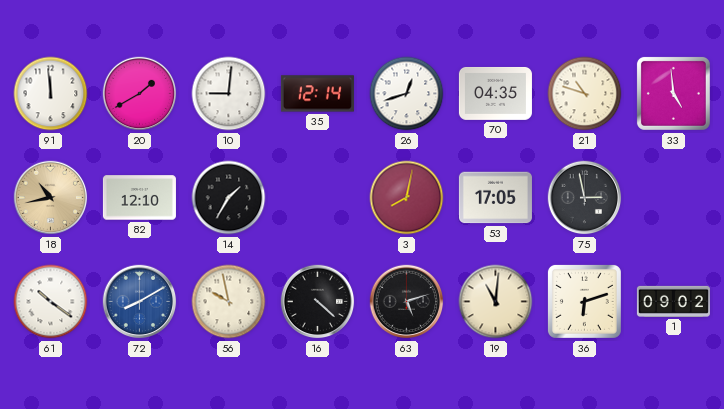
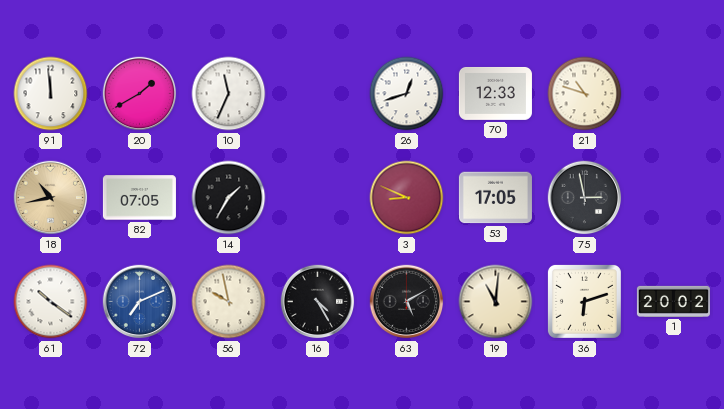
10: 9:01 -> 11:34
35: 12:14 -> none
70: 04:35 -> 12:33
33: 4:59 -> none
82: 12:10 -> 07:05
3: 8:02 -> 8:49
72: 8:10 -> 7:11
16: 4:22 -> 4:25
63: 5:12 -> 5:10
1: 09:02 -> 20:02
